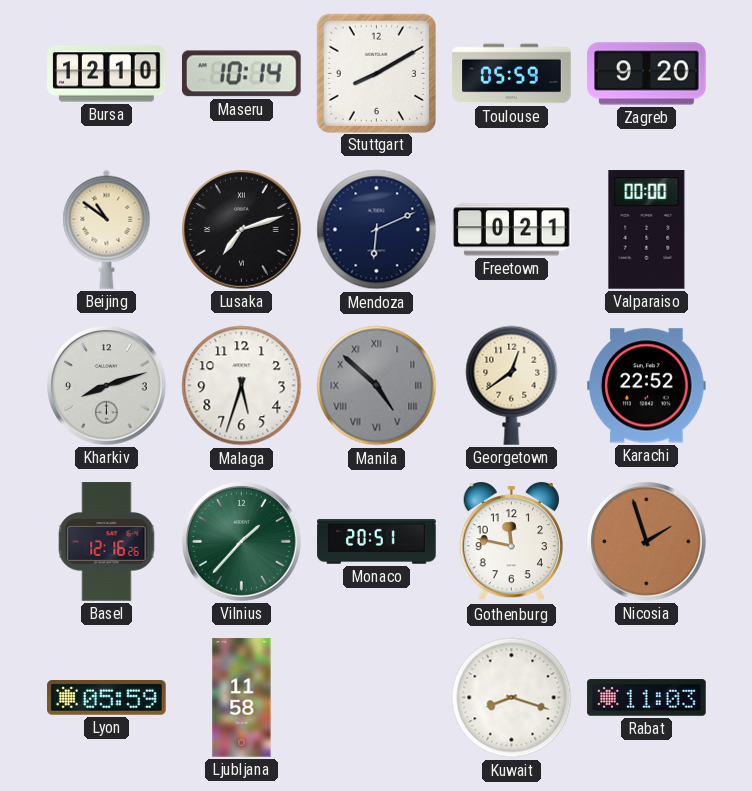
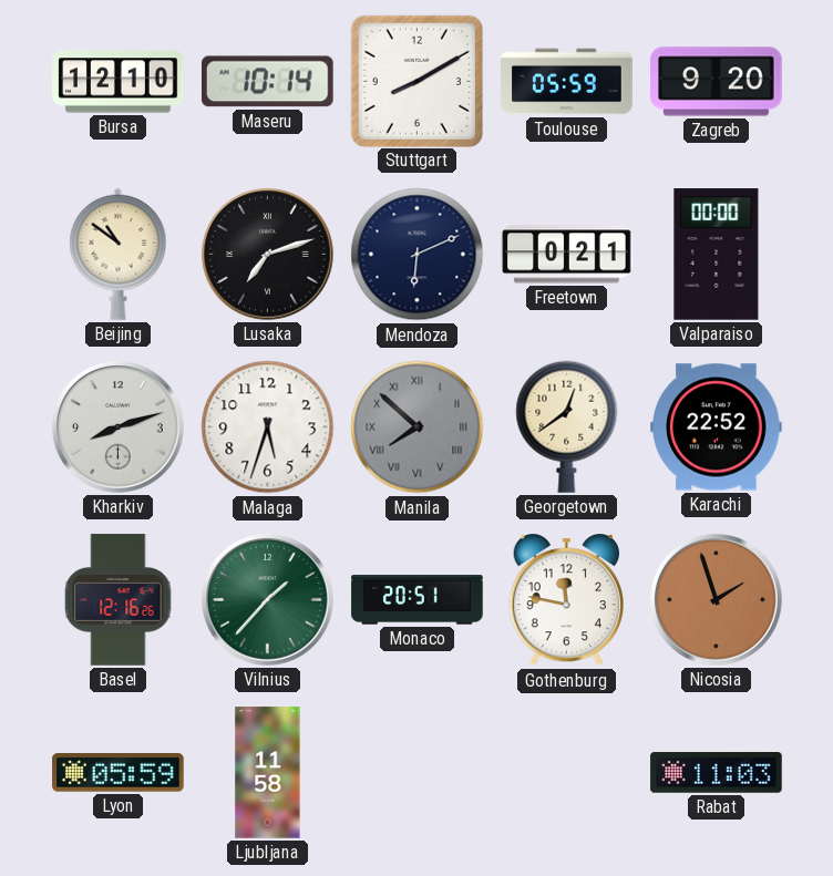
Manila: 4:52 -> 7:52
Kuwait: 8:18 -> none
